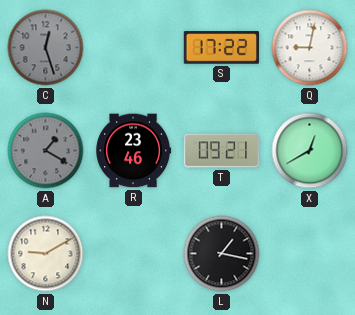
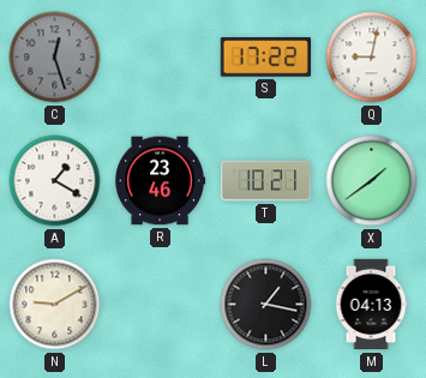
A dial: grey -> white
T: 09:21 -> 10:21
X: 12:40 -> 1:39
M: none -> 04:13
